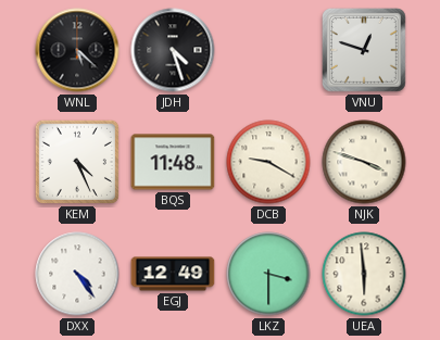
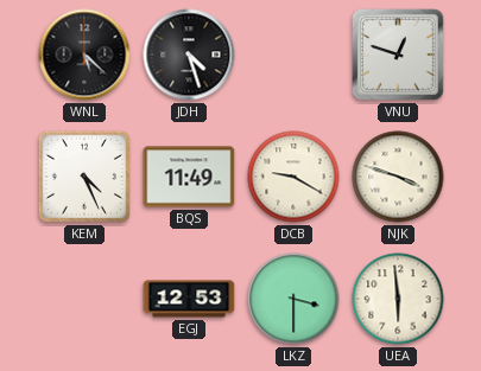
BQS: 11:48 -> 11:49
DXX: 4:24 -> none
EGJ: 12:49 -> 12:53
